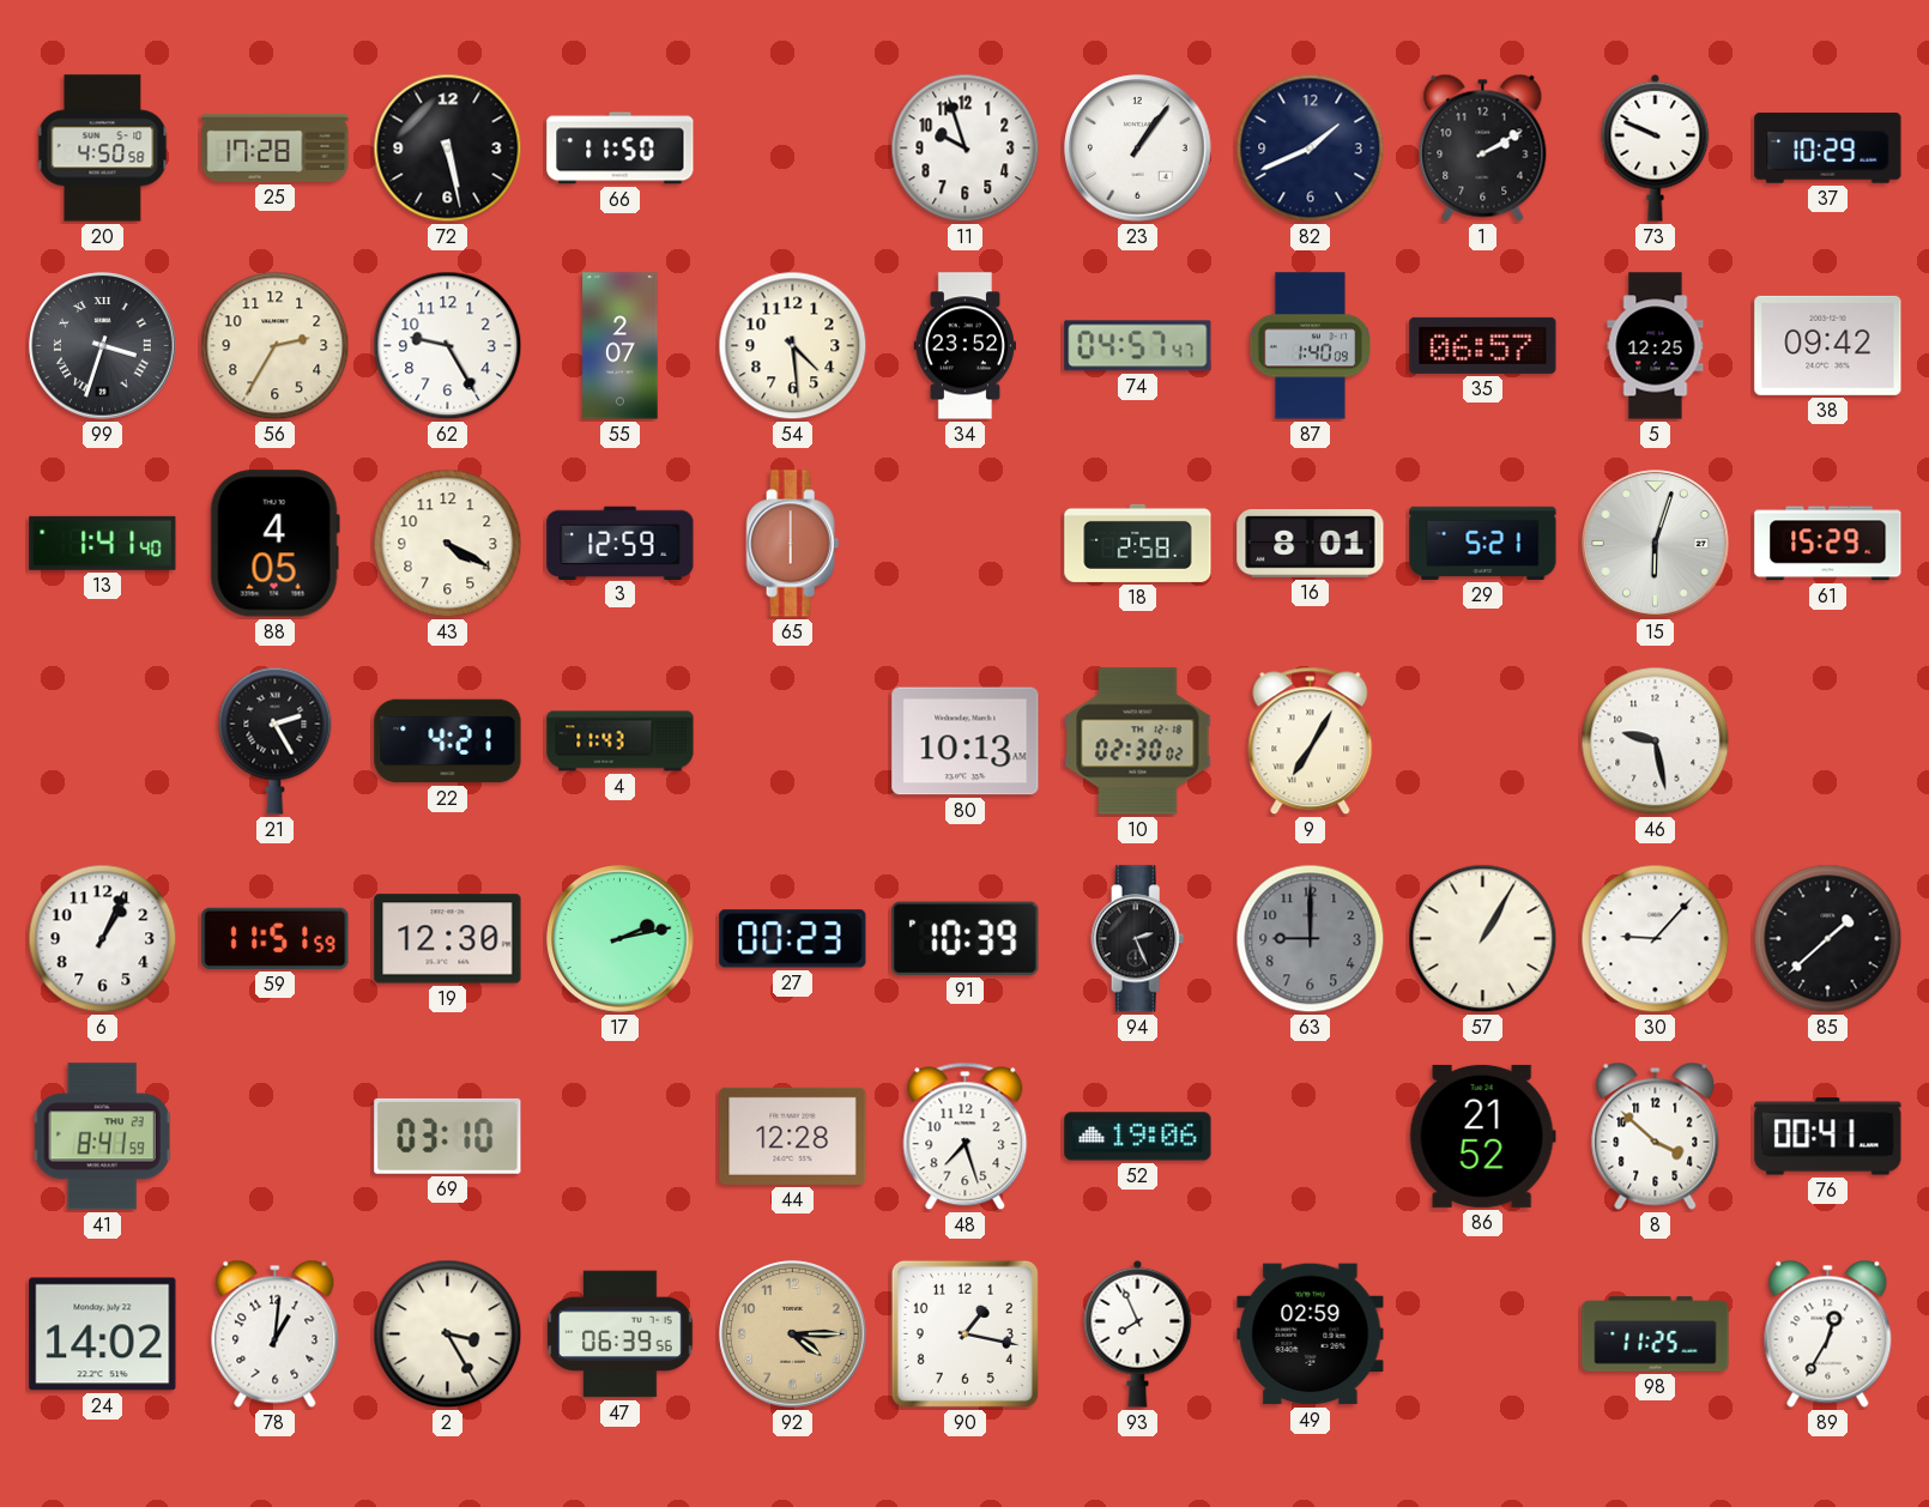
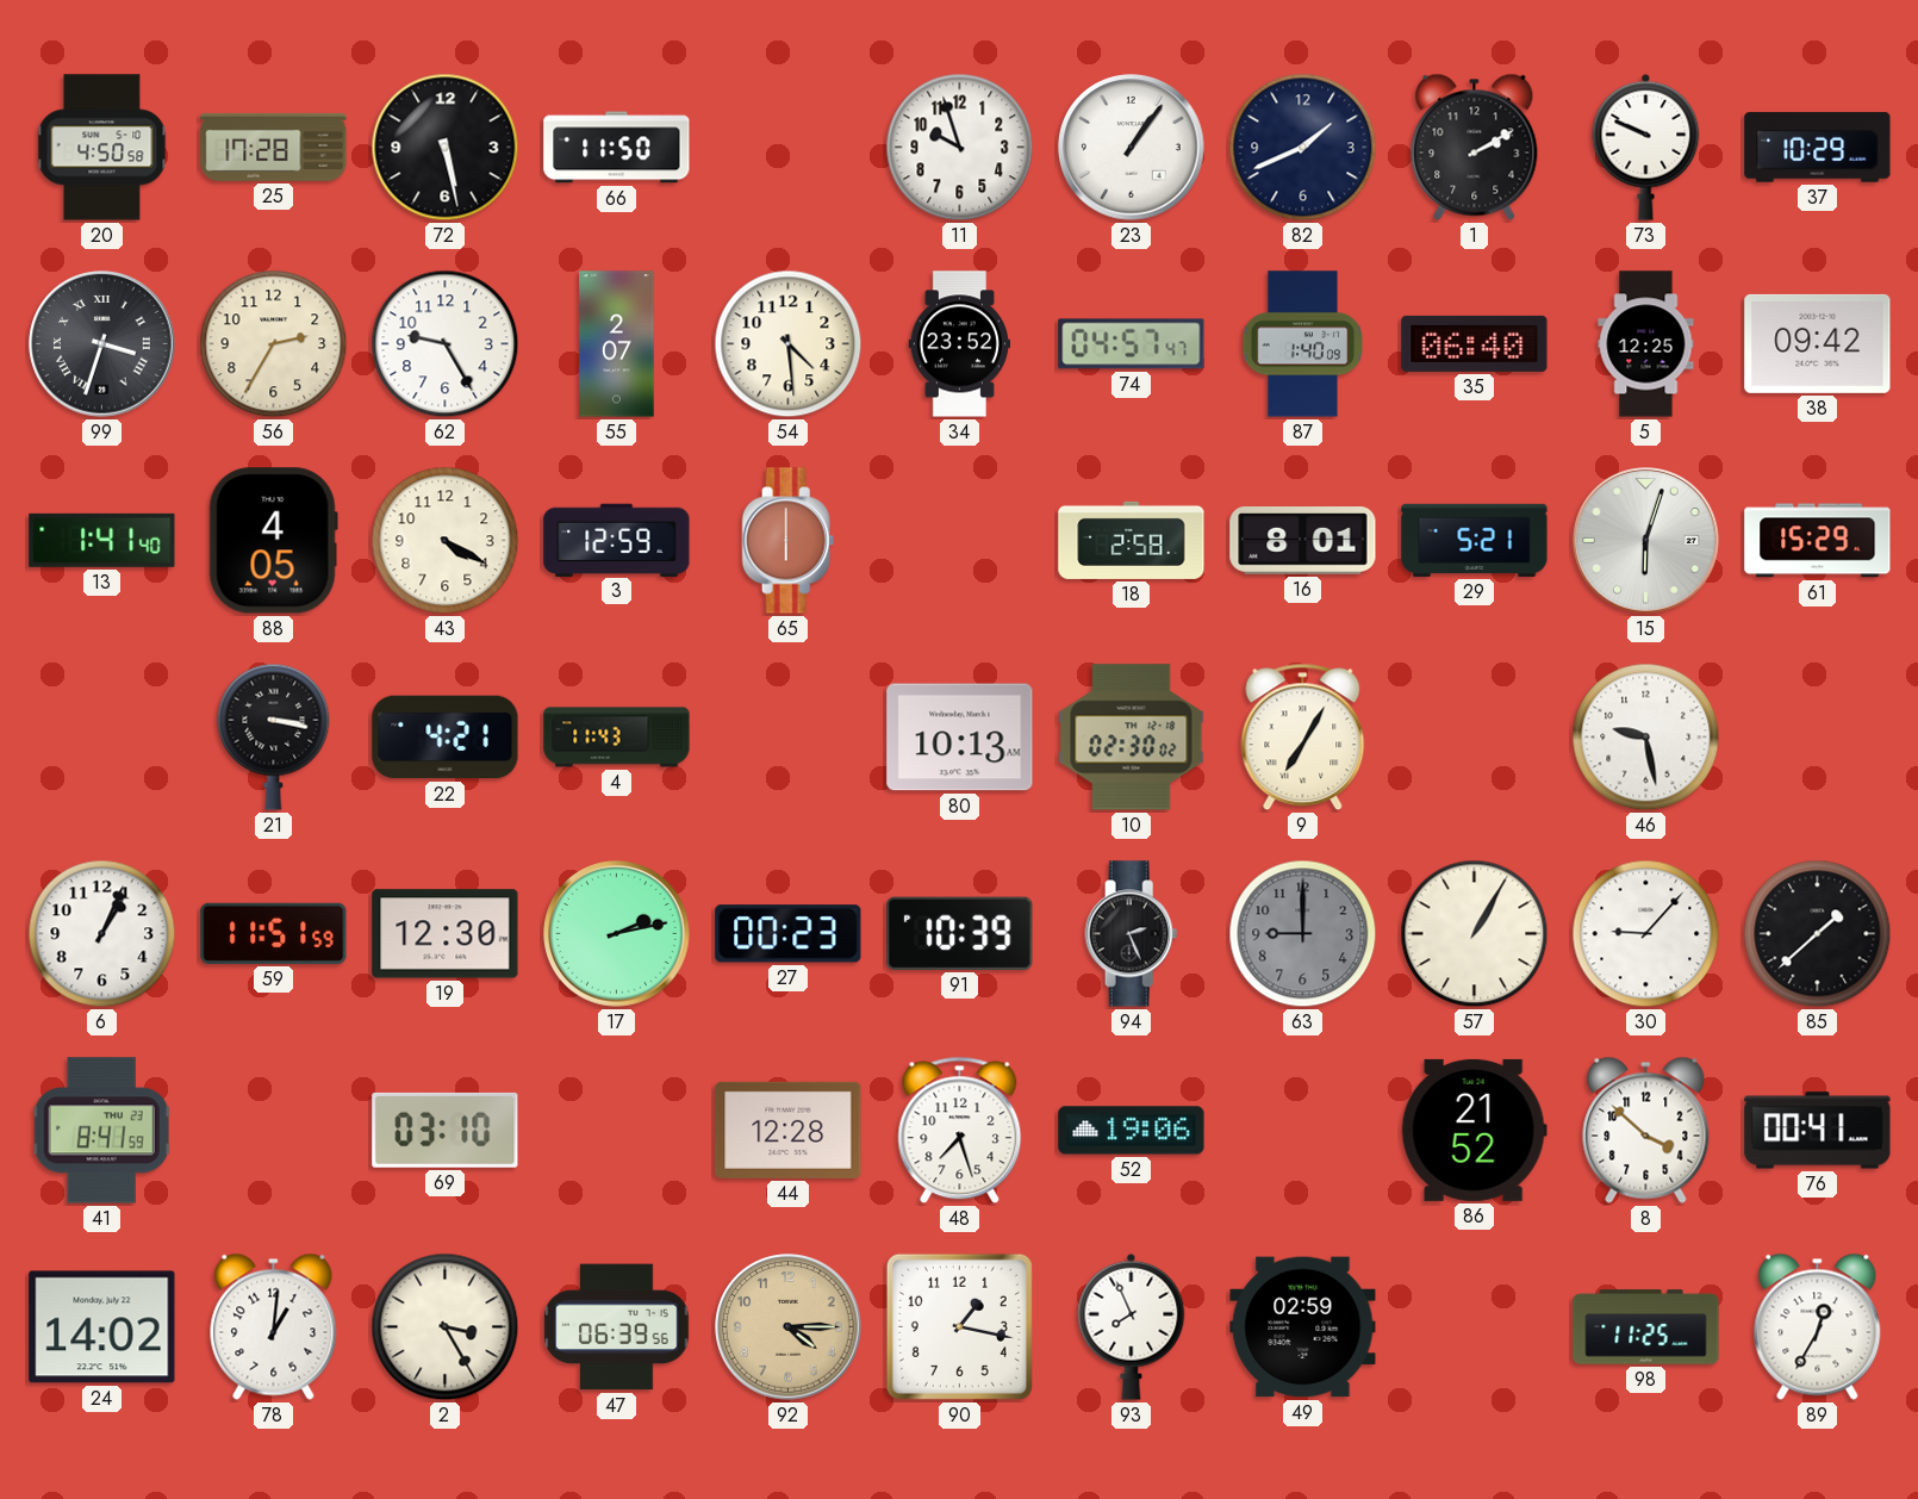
35: 06:57 -> 06:40
21: 2:25 -> 3:17
